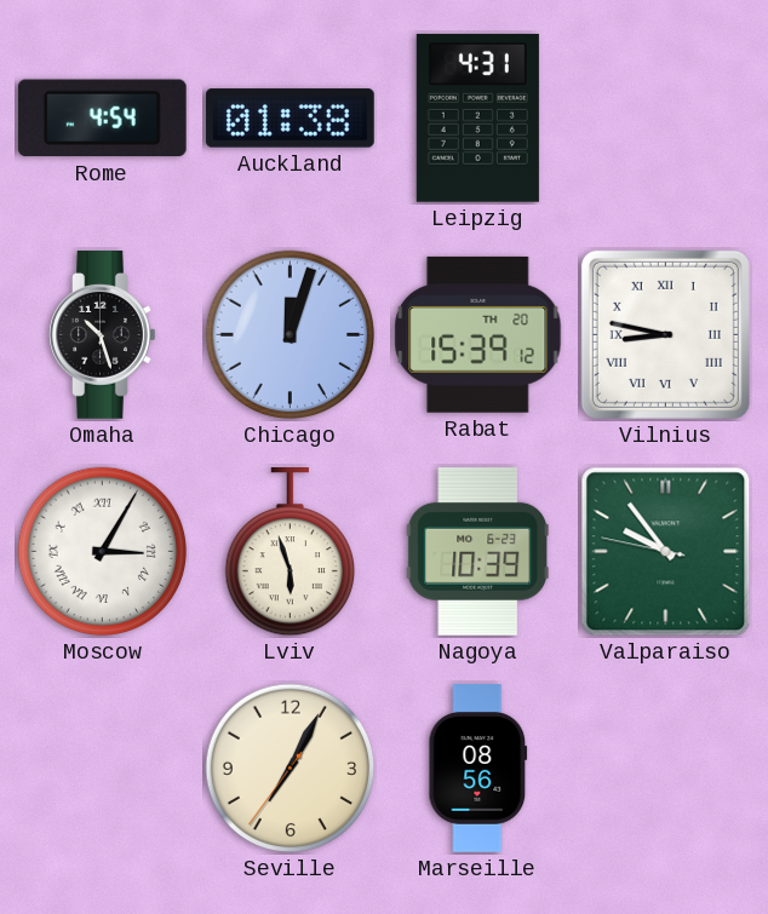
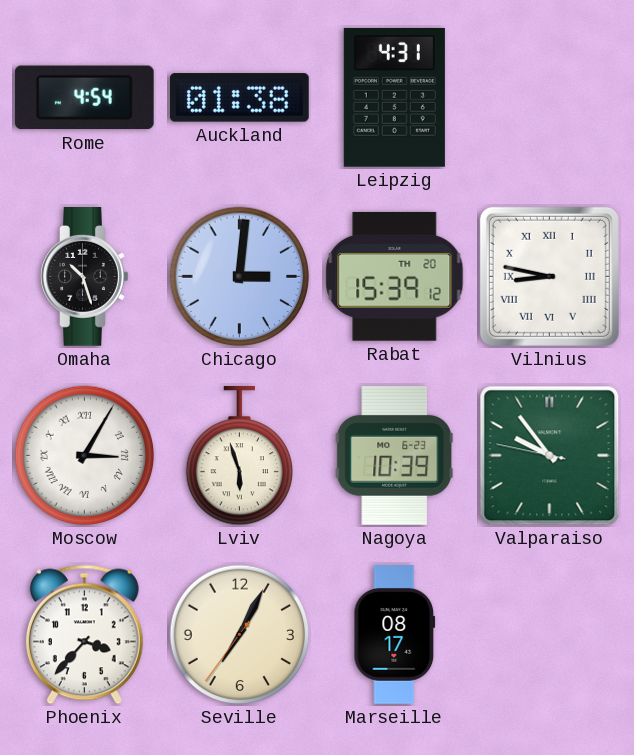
Chicago: 12:03 -> 3:01
Phoenix: none -> 3:37
Marseille: 08:56 -> 08:17
